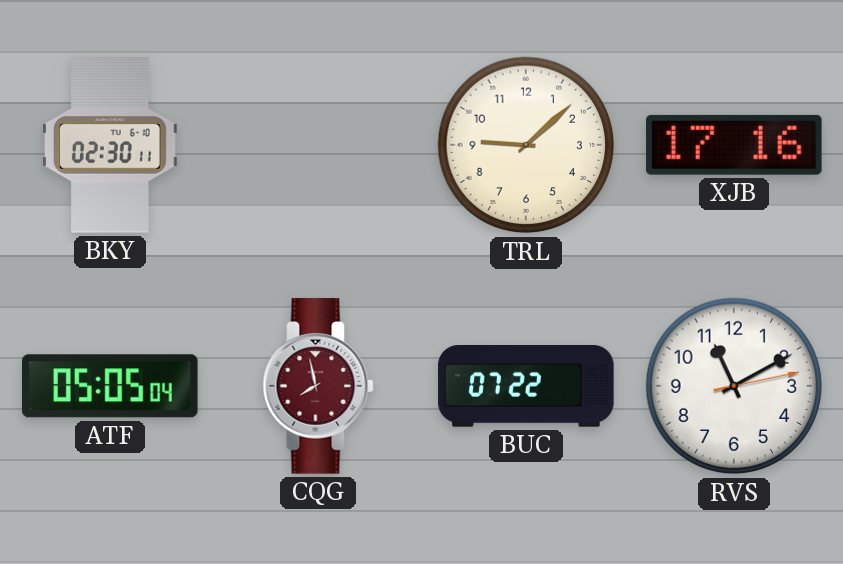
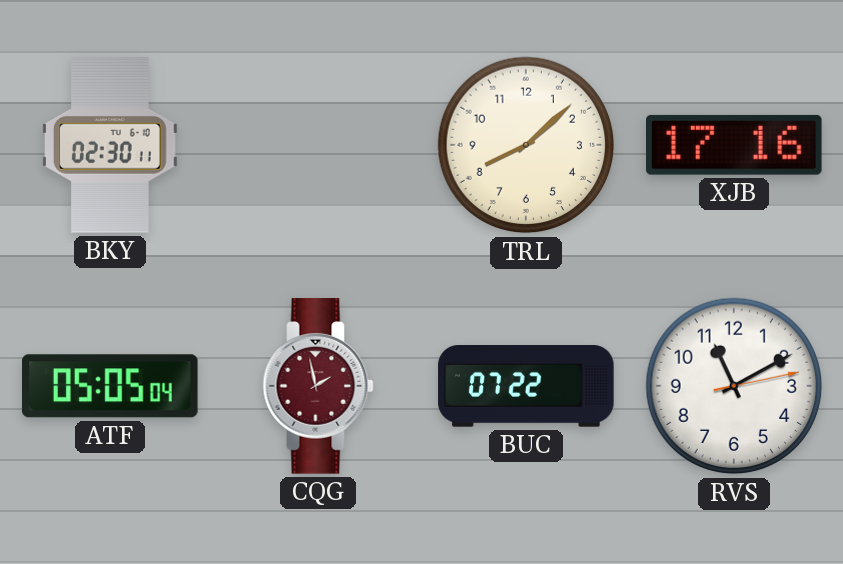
TRL: 9:08 -> 8:08
CQG: 7:58 -> 1:58
